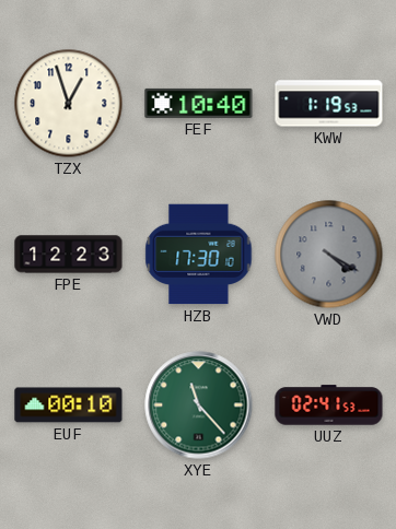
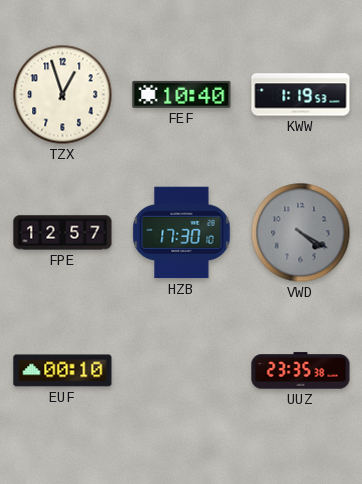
FPE: 12:23 -> 12:57
XYE: 11:23 -> none
UUZ: 02:41 -> 23:35
